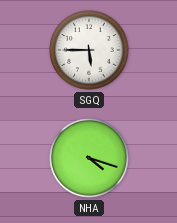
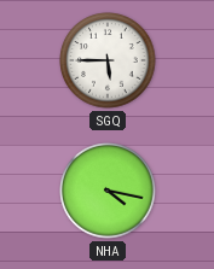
NHA: 4:18 -> 4:17
